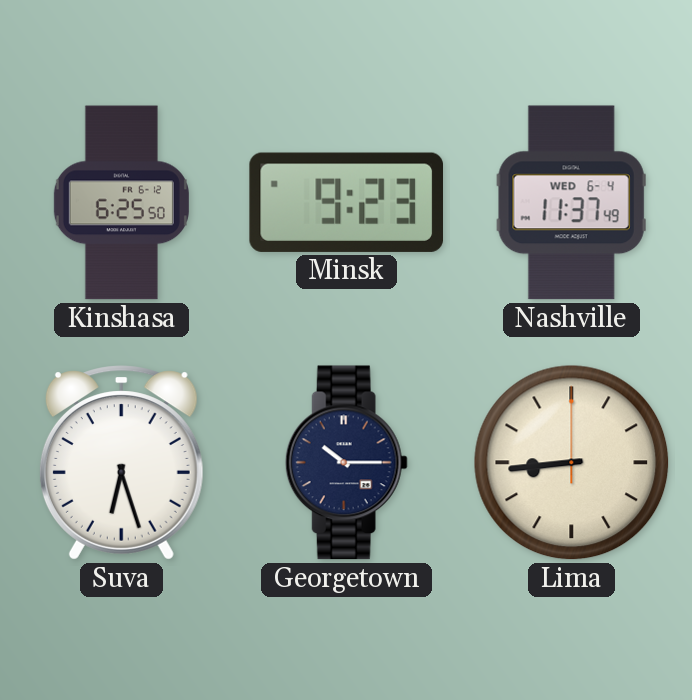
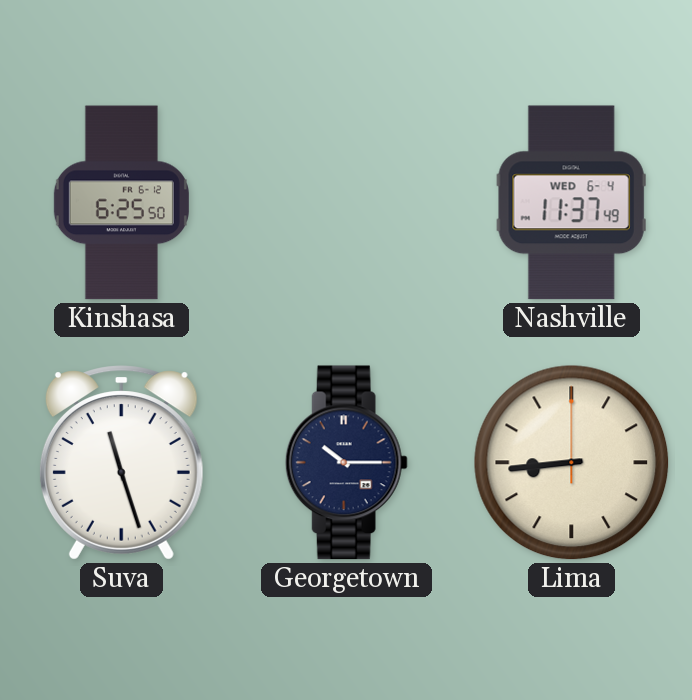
Minsk: 9:23 -> none
Suva: 6:27 -> 11:27
